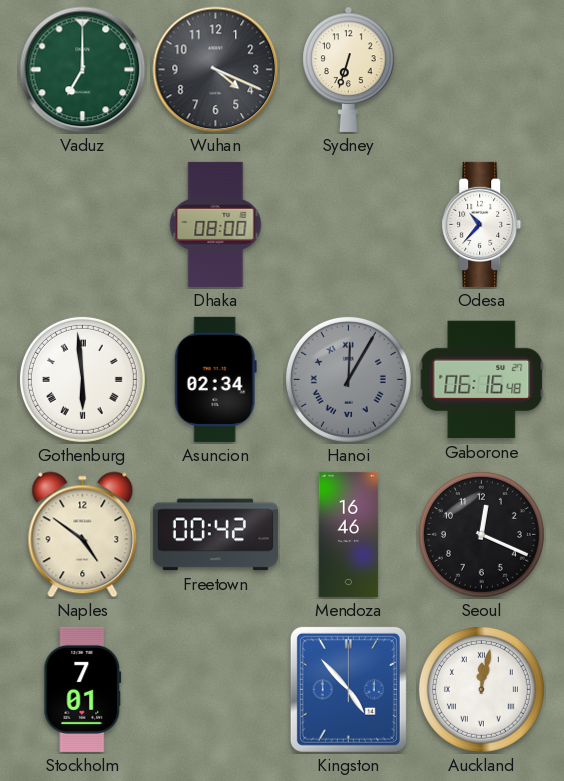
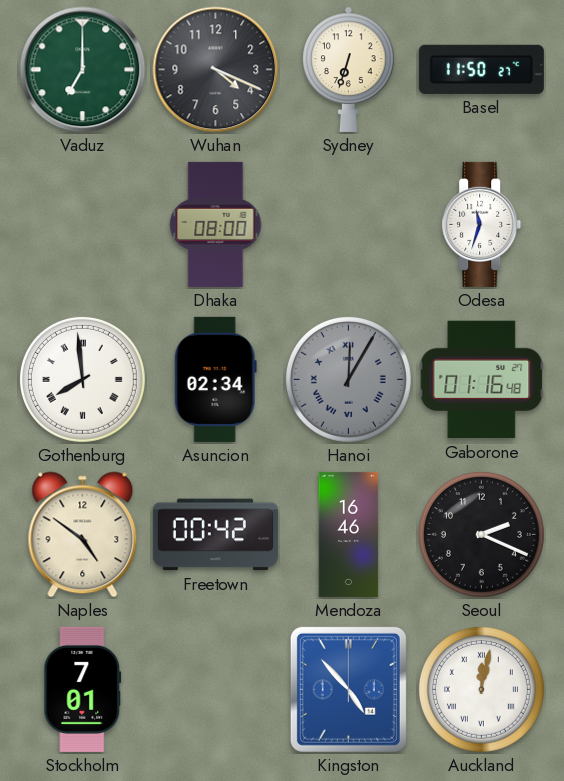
Basel: none -> 11:50
Odesa: 10:37 -> 11:33
Gothenburg: 5:59 -> 7:59
Gaborone: 06:16 -> 01:16
Seoul: 12:19 -> 2:19
